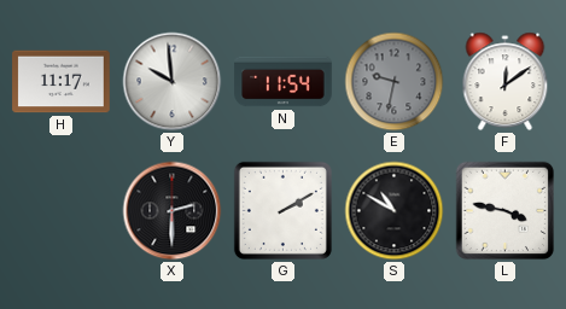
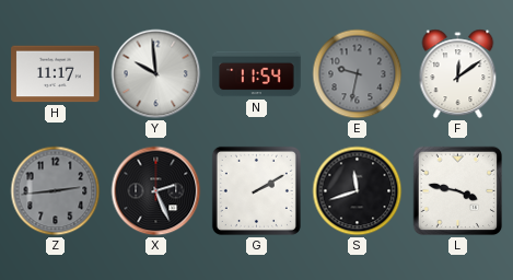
Z: none -> 2:44
X: 2:30 -> 2:26
S: 10:50 -> 11:42
